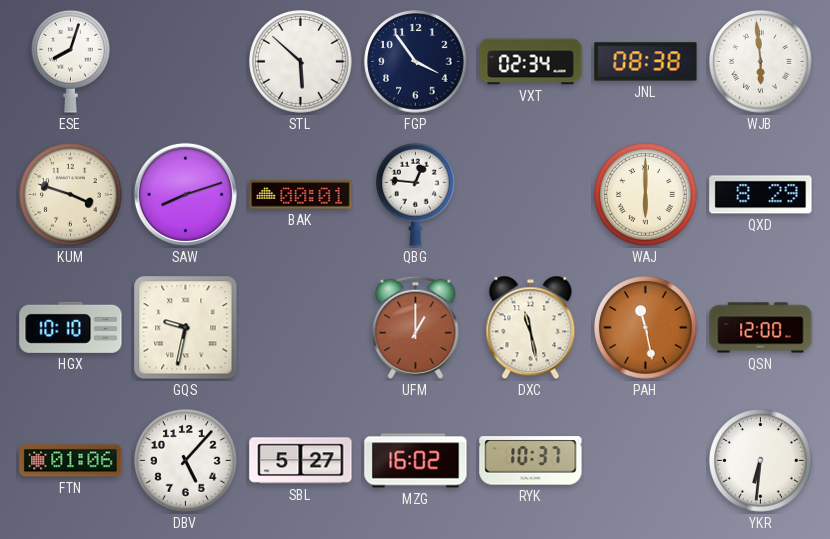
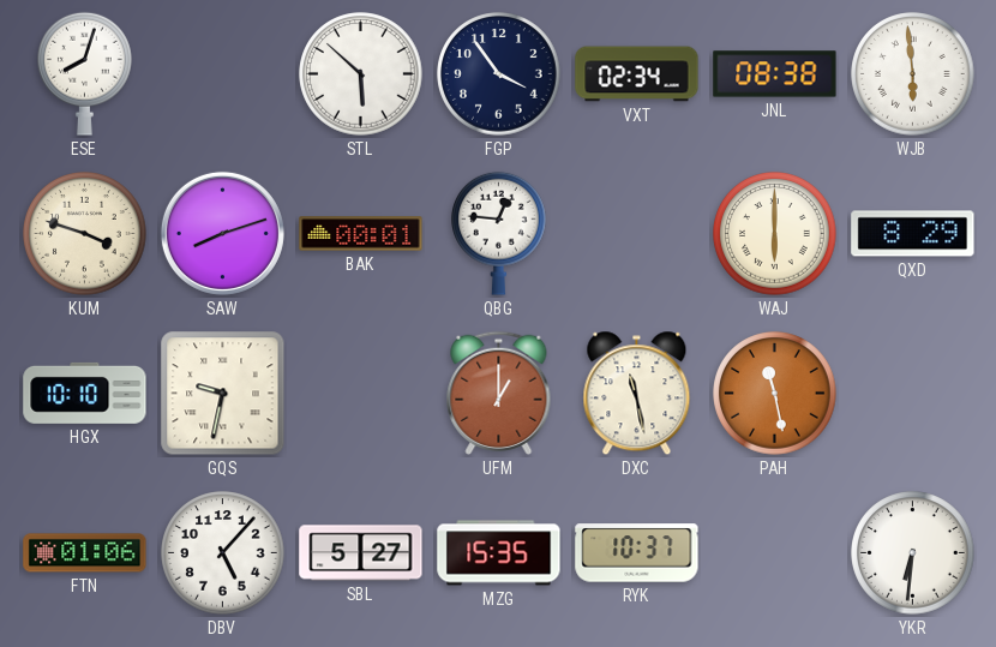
QSN: 12:00 -> none
MZG: 16:02 -> 15:35
